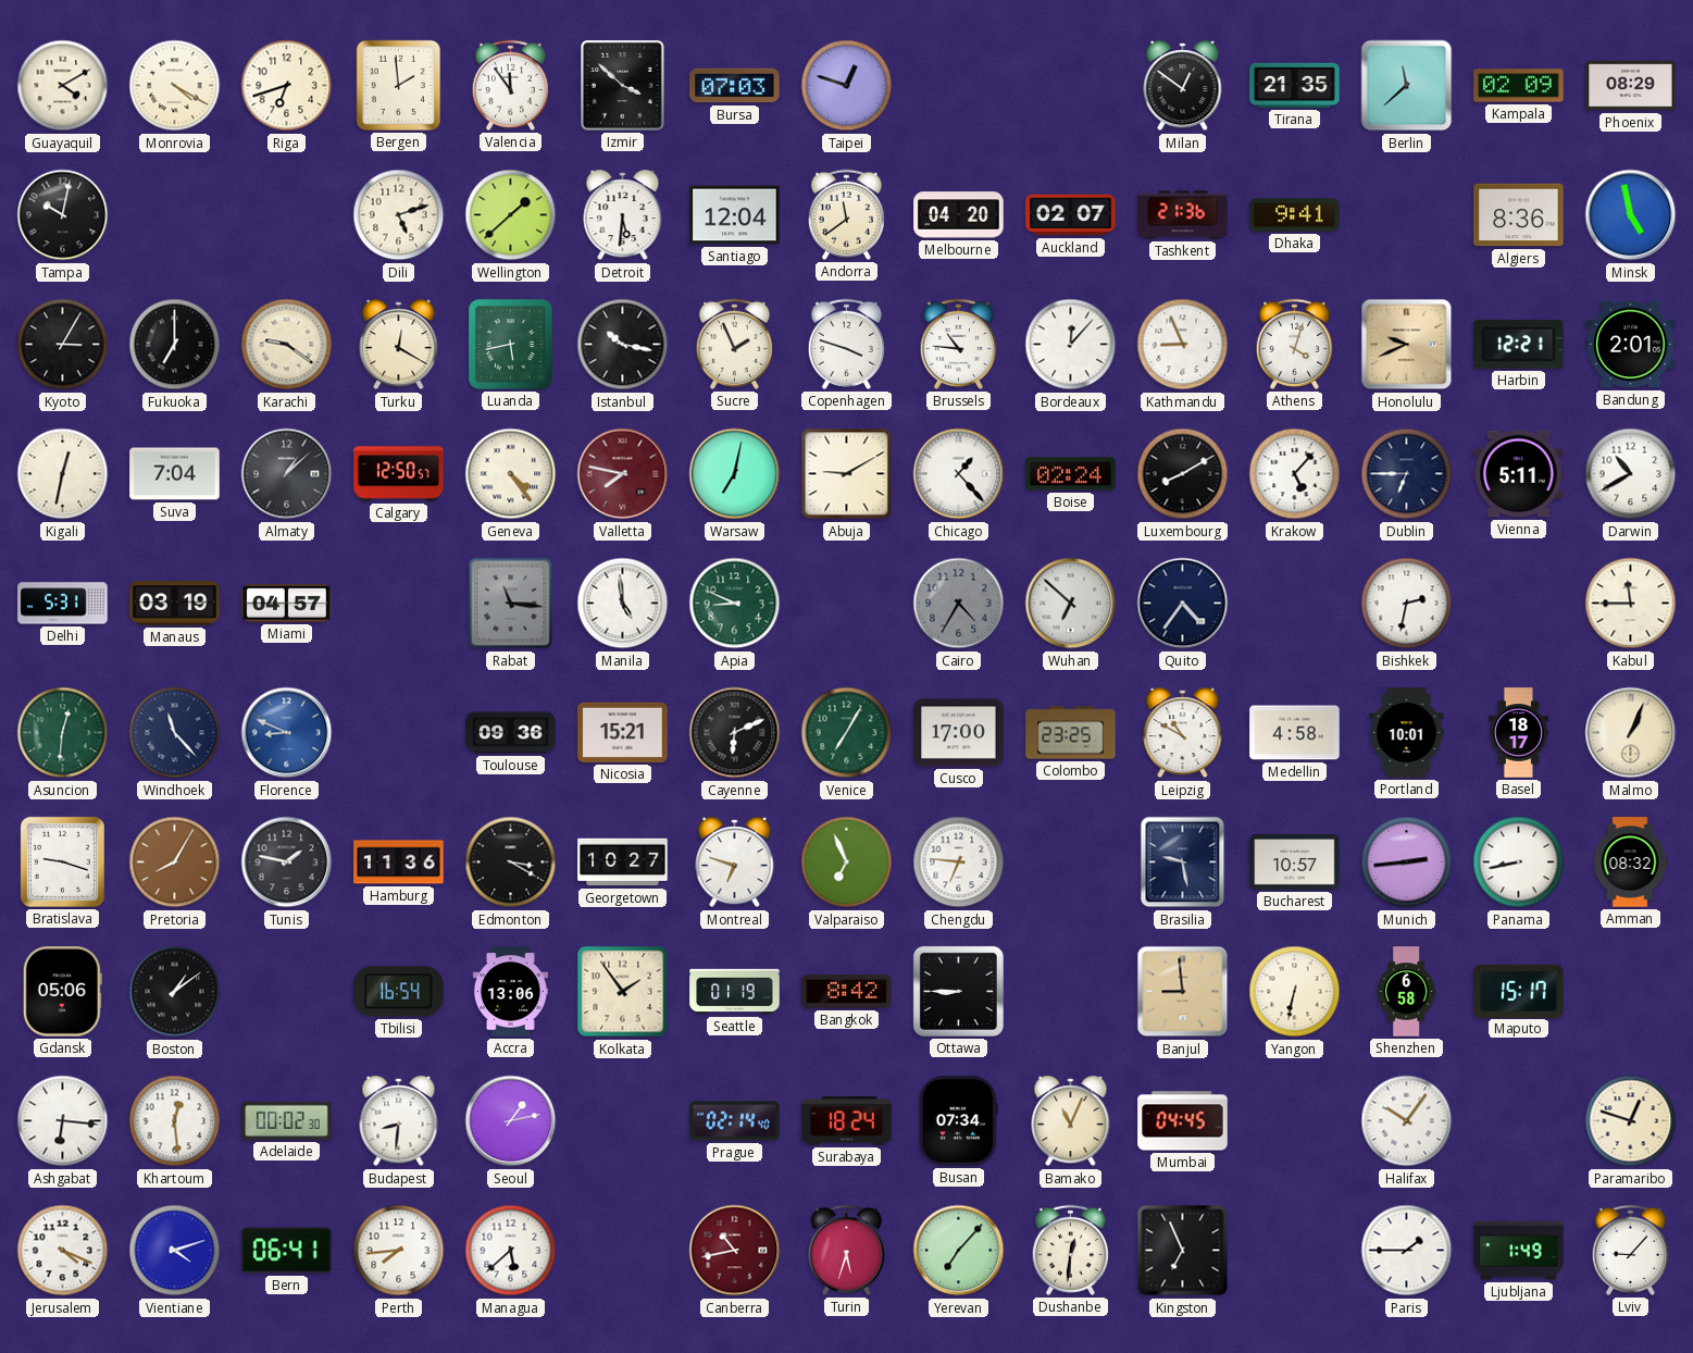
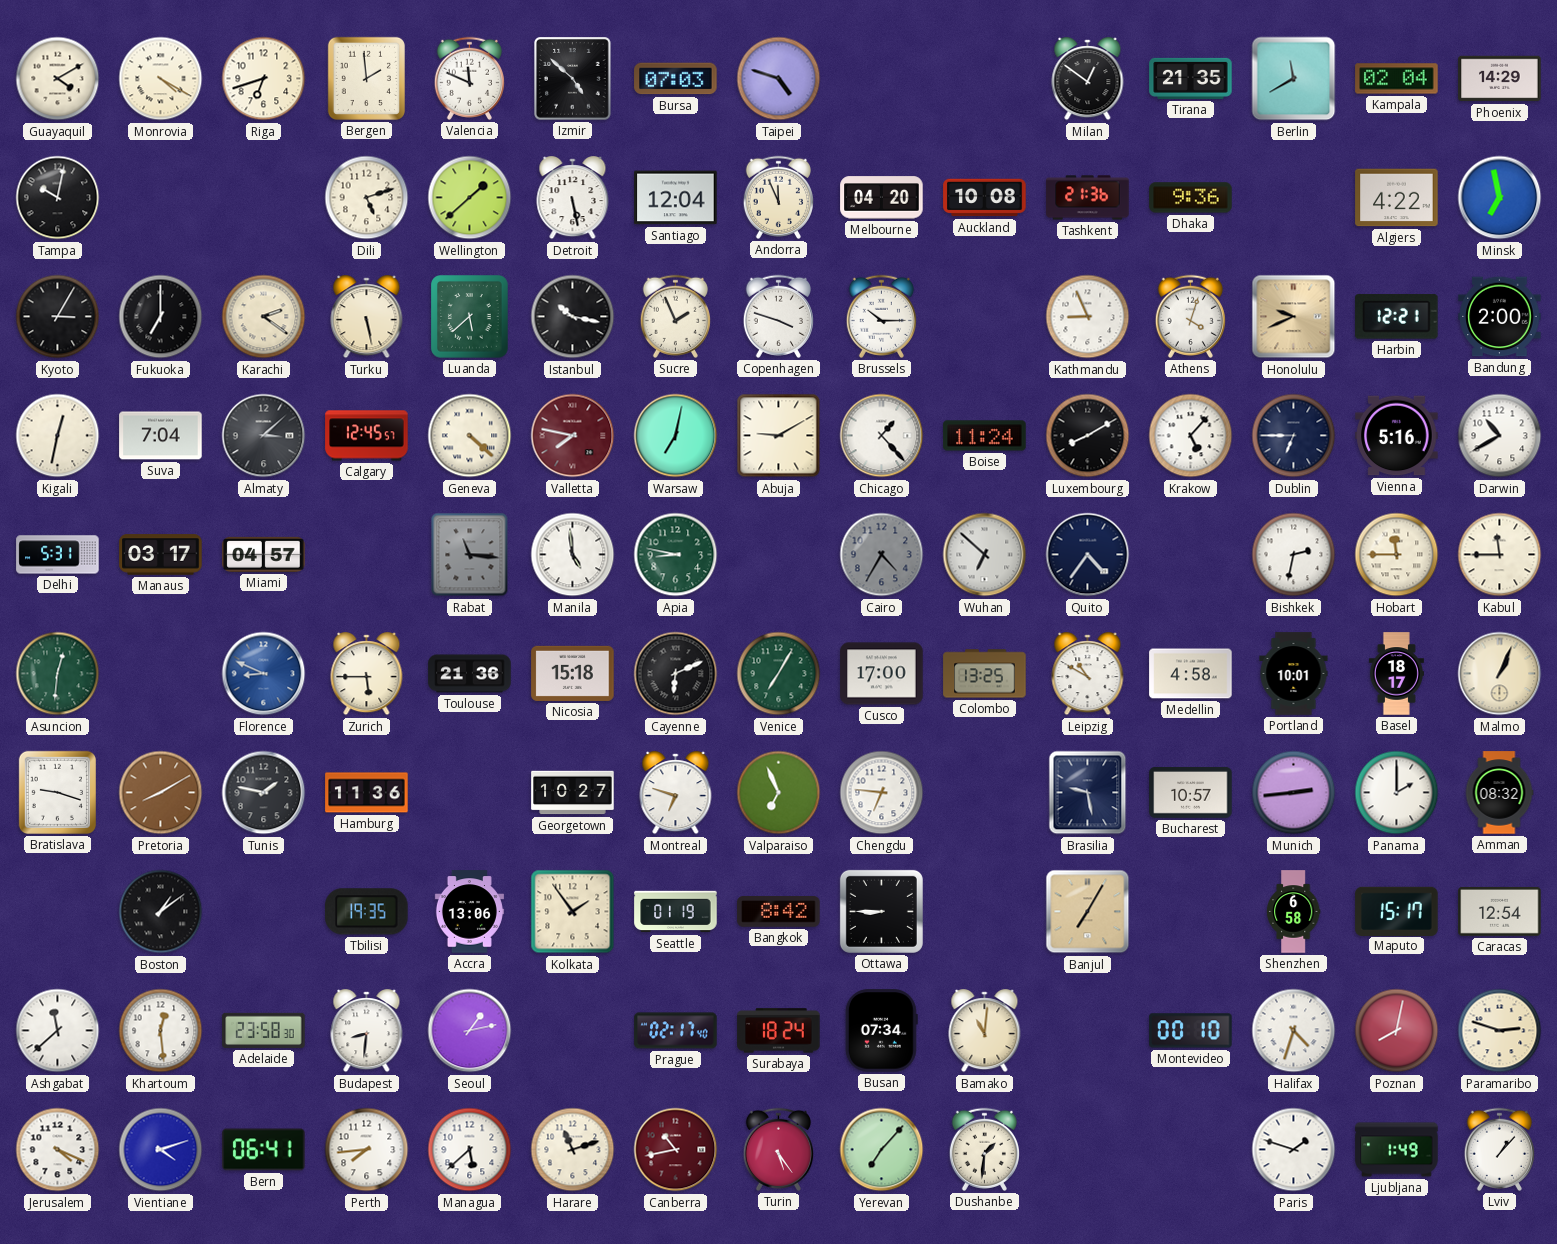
Valencia: 11:54 -> 11:49
Izmir: 3:52 -> 4:52
Taipei: 12:48 -> 4:48
Berlin: 11:38 -> 11:40
Kampala: 02:09 -> 02:04
Phoenix: 08:29 -> 14:29
Detroit: 5:31 -> 5:28
Andorra: 11:39 -> 11:56
Auckland: 02:07 -> 10:08
Dhaka: 9:41 -> 9:36
Algiers: 8:36 -> 4:22
Minsk: 4:58 -> 6:58
Karachi: 9:21 -> 2:21
Turku: 12:20 -> 5:28
Luanda: 5:43 -> 5:38
Brussels: 10:46 -> 10:15
Bordeaux: 12:07 -> none
Bandung: 2:01 -> 2:00
Almaty: 1:08 -> 3:08
Calgary: 12:50 -> 12:45
Geneva: 4:24 -> 4:22
Boise: 02:24 -> 11:24
Vienna: 5:11 -> 5:16
Manaus: 03:19 -> 03:17
Apia: 8:49 -> 8:47
Hobart: none -> 11:45
Windhoek: 11:23 -> none
Zurich: none -> 5:45
Toulouse: 09:36 -> 21:36
Nicosia: 15:21 -> 15:18
Colombo: 23:25 -> 13:25
Pretoria: 8:05 -> 8:10
Edmonton: 3:20 -> none
Panama: 8:43 -> 2:00
Gdansk: 05:06 -> none
Tbilisi: 16:54 -> 19:35
Banjul: 8:59 -> 7:05
Yangon: 6:32 -> none
Caracas: none -> 12:54
Ashgabat: 6:16 -> 11:38
Adelaide: 00:02 -> 23:58
Prague: 02:14 -> 02:17
Bamako: 11:04 -> 11:01
Mumbai: 04:45 -> none
Montevideo: none -> 00:10
Halifax: 10:06 -> 4:33
Poznan: none -> 8:02
Paramaribo: 12:48 -> 2:48
Harare: none -> 11:12
Turin: 5:33 -> 5:24
Dushanbe: 12:31 -> 1:31
Kingston: 6:56 -> none
Paris: 1:45 -> 1:48
Lviv: 9:07 -> 1:07
